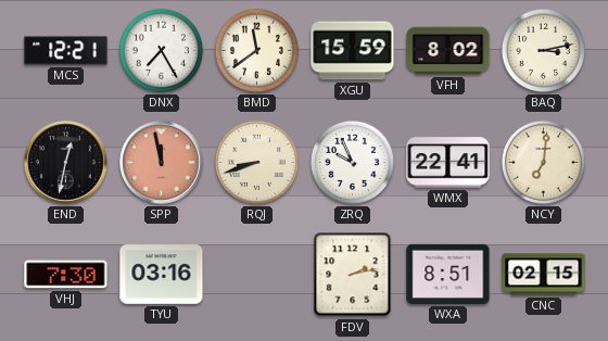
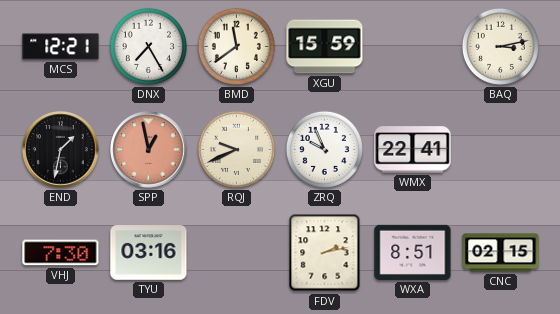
VFH: 8:02 -> none
END: 12:32 -> 1:32
SPP: 11:58 -> 12:58
RQJ: 8:42 -> 9:41
NCY: 7:01 -> none
